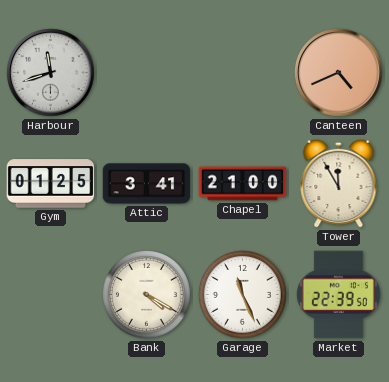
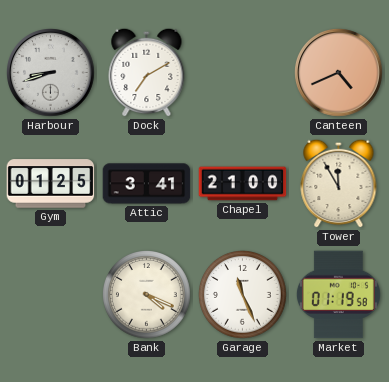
Harbour: 11:42 -> 8:42
Dock: none -> 7:10
Bank: 4:20 -> 4:19
Market: 22:39 -> 01:19
